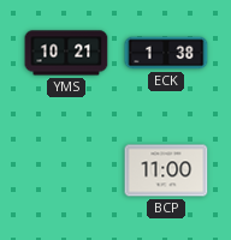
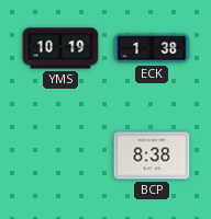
YMS: 10:21 -> 10:19
BCP: 11:00 -> 8:38
